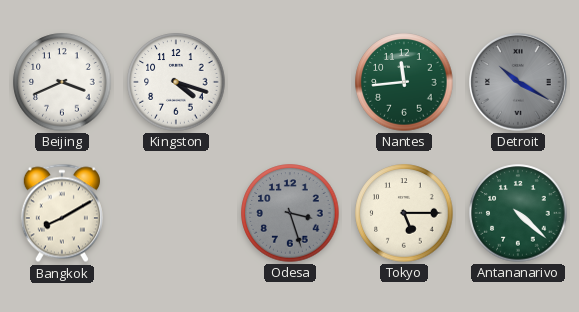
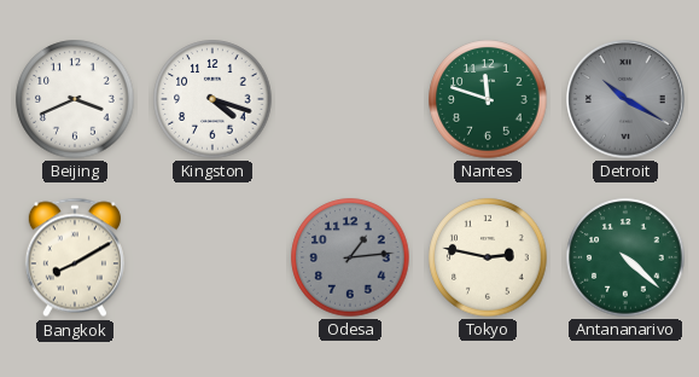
Nantes: 11:44 -> 11:48
Odesa: 3:27 -> 1:14
Tokyo: 5:15 -> 2:47
